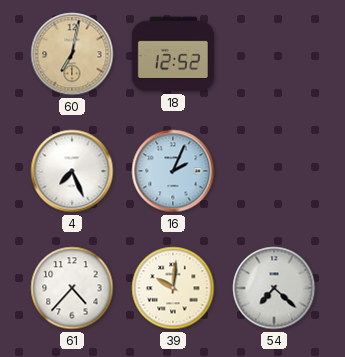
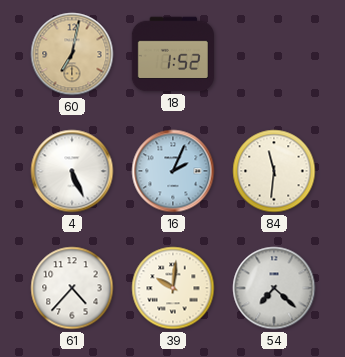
18: 12:52 -> 1:52
4: 7:26 -> 5:26
84: none -> 11:31
